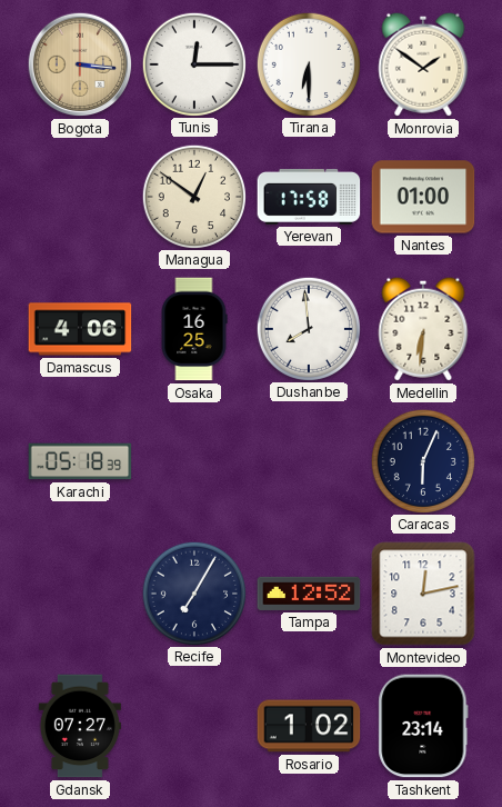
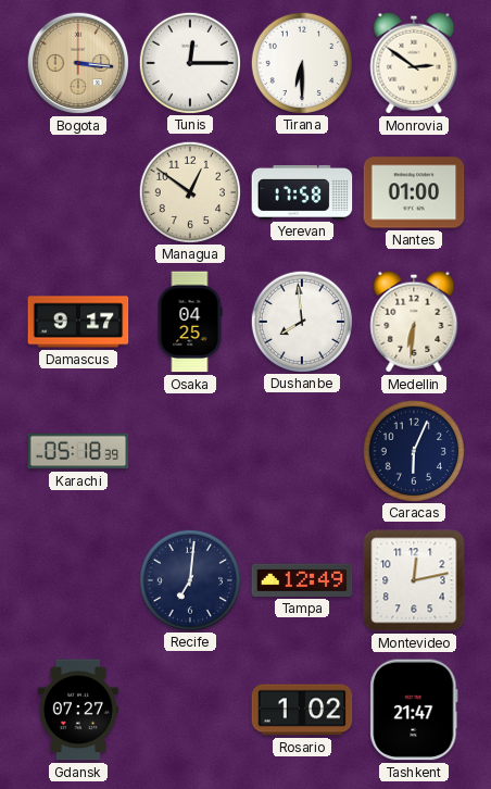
Monrovia: 1:51 -> 2:51
Damascus: 4:06 -> 9:17
Osaka: 16:25 -> 04:25
Recife: 7:05 -> 7:01
Tampa: 12:52 -> 12:49
Tashkent: 23:14 -> 21:47
